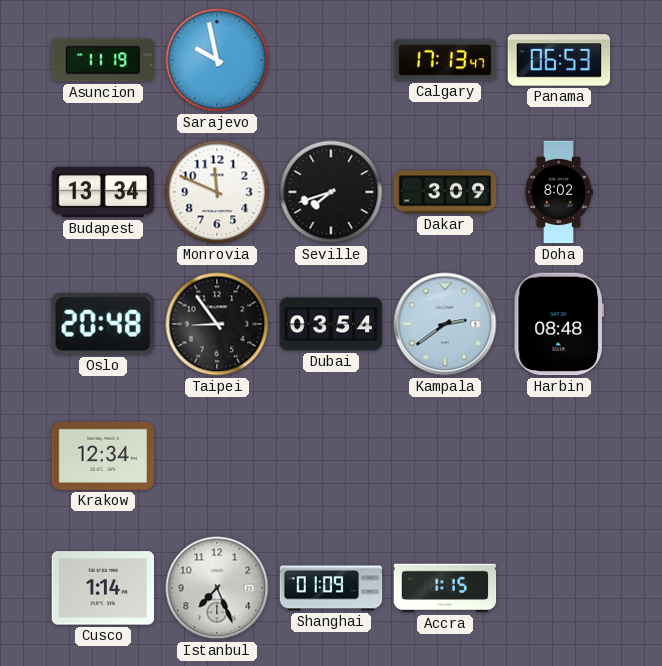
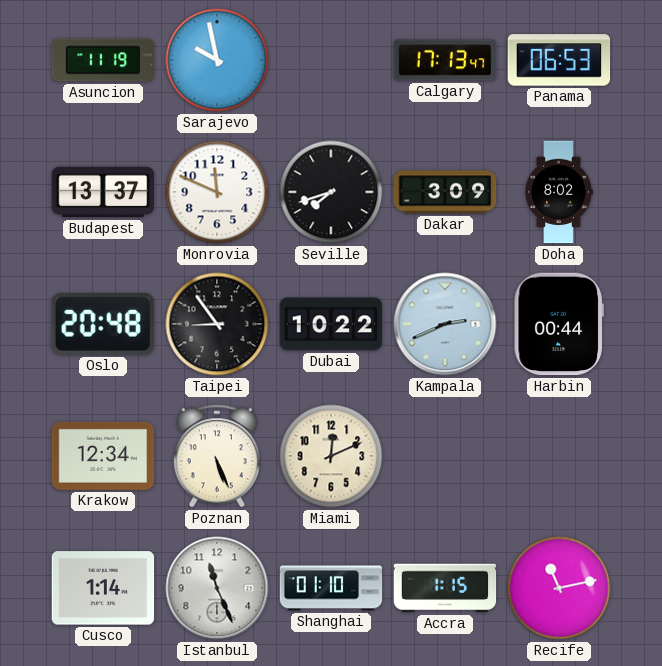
Budapest: 13:34 -> 13:37
Dubai: 03:54 -> 10:22
Kampala: 2:39 -> 2:41
Harbin: 08:48 -> 00:44
Poznan: none -> 5:26
Miami: none -> 12:11
Istanbul: 7:26 -> 11:26
Shanghai: 01:09 -> 01:10
Recife: none -> 11:13
